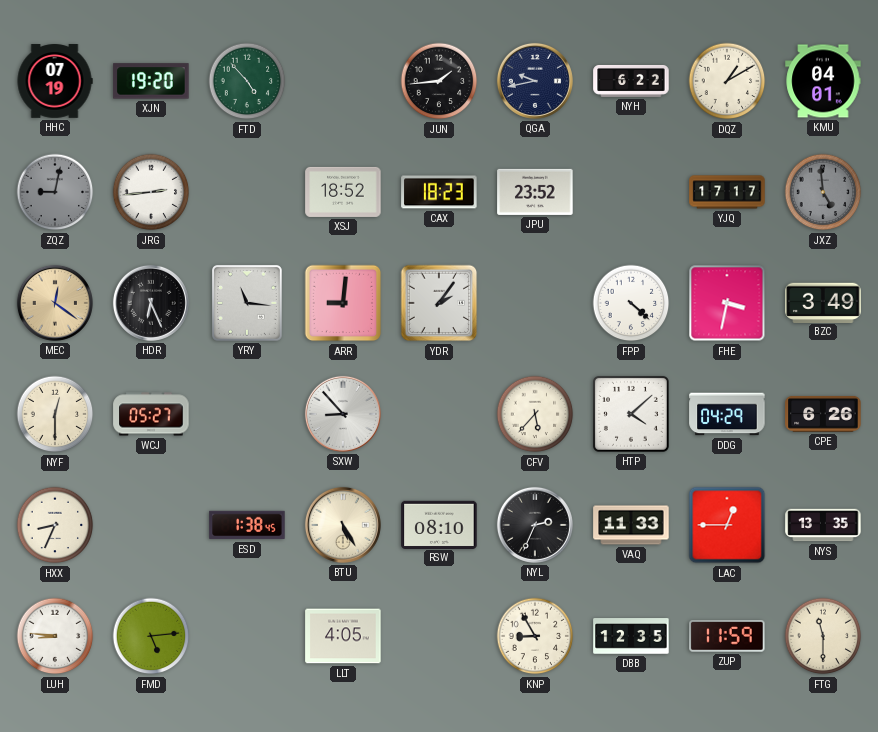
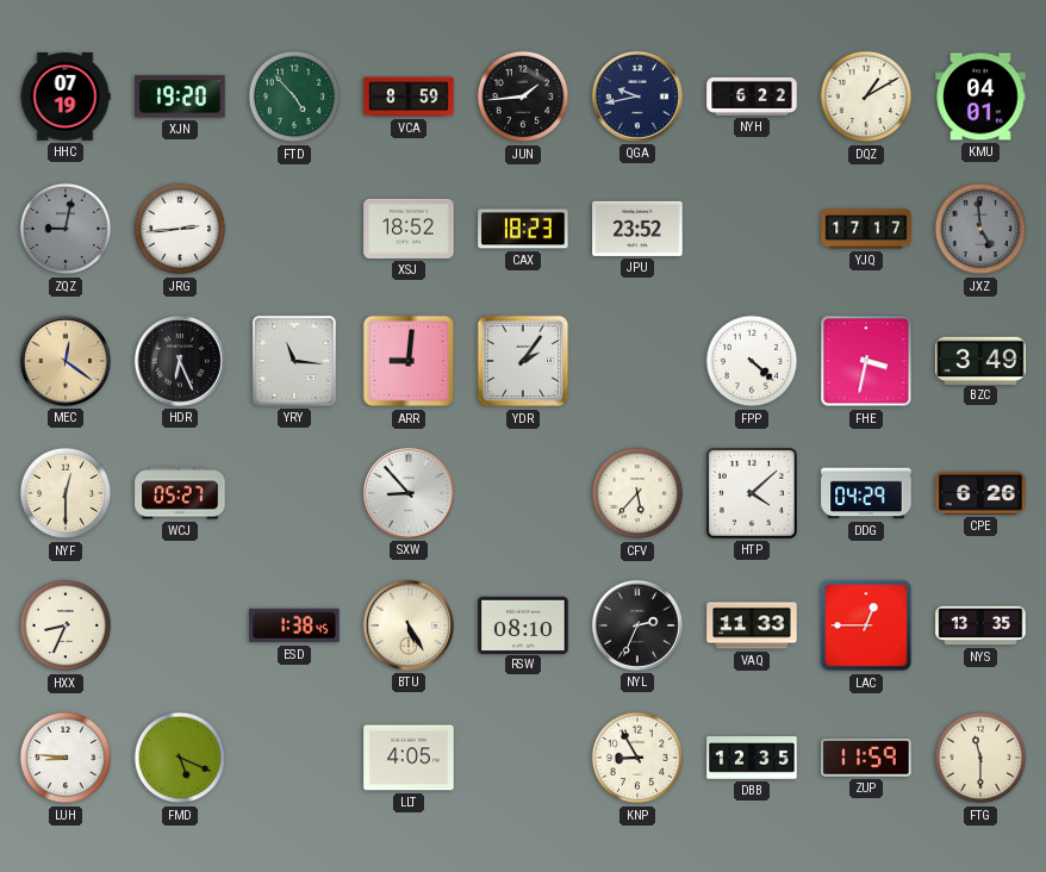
VCA: none -> 8:59
FMD: 5:14 -> 5:19
